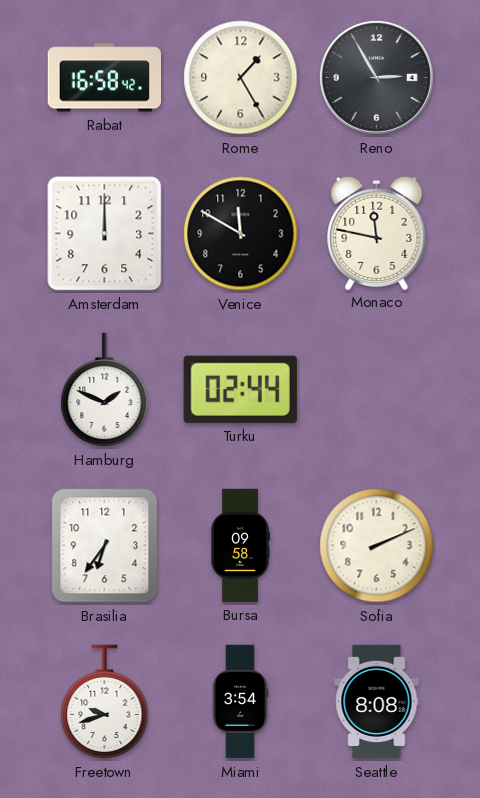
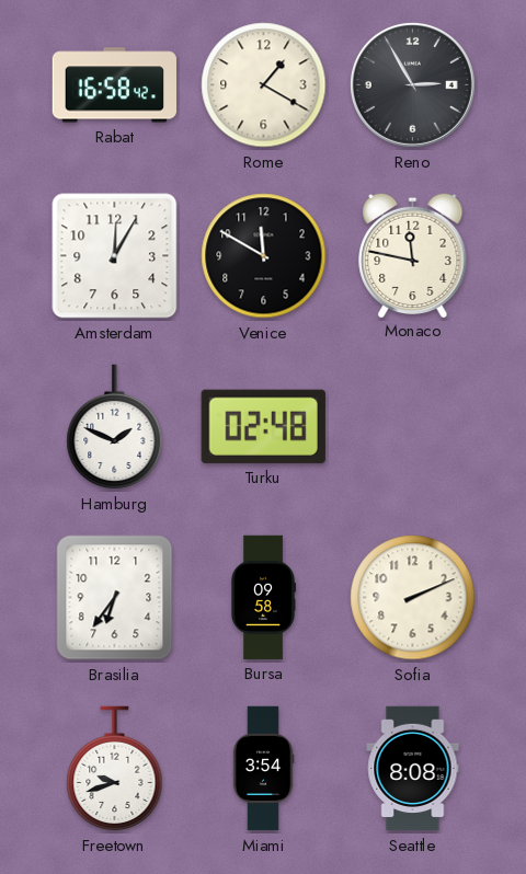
Rome: 1:25 -> 1:20
Amsterdam: 12:00 -> 12:05
Turku: 02:44 -> 02:48
